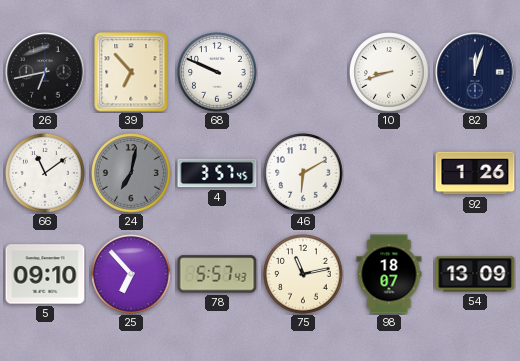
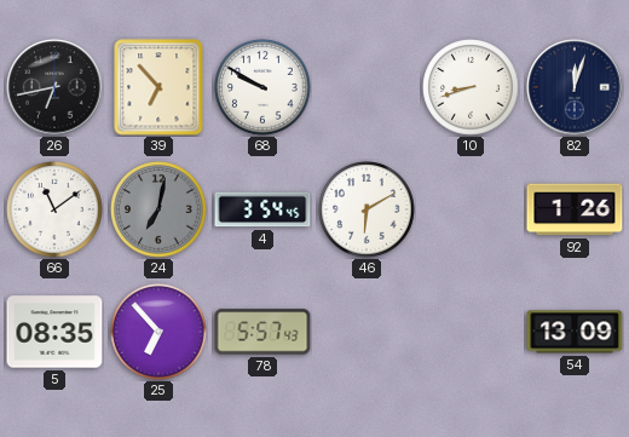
68: 9:49 -> 9:50
4: 3:57 -> 3:54
5: 09:10 -> 08:35
75: 11:13 -> none
98: 18:07 -> none
